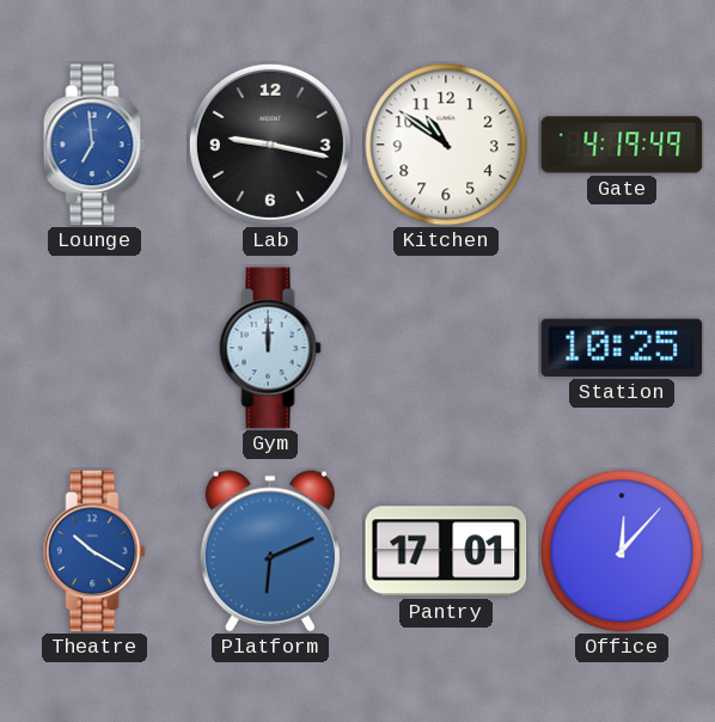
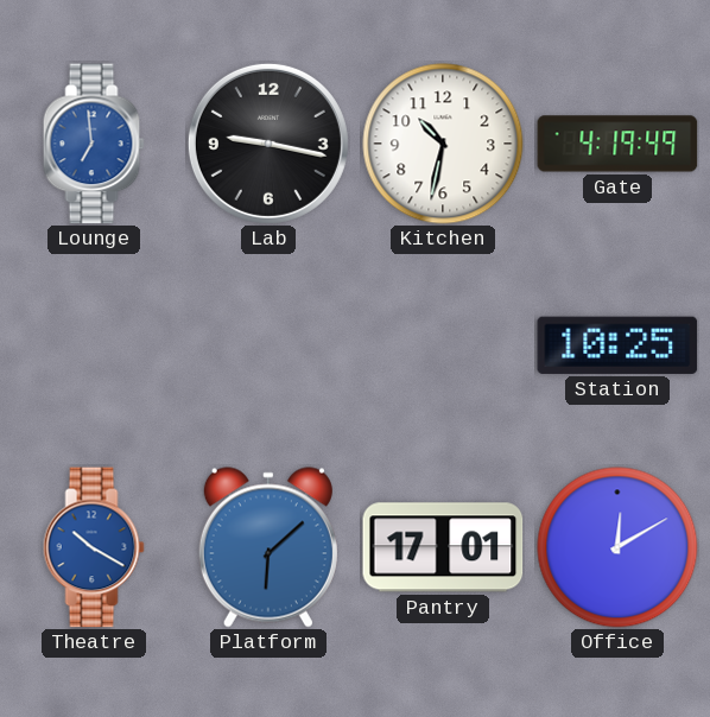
Kitchen: 10:51 -> 10:32
Gym: 12:00 -> none
Platform: 6:11 -> 6:08
Office: 12:07 -> 12:10
